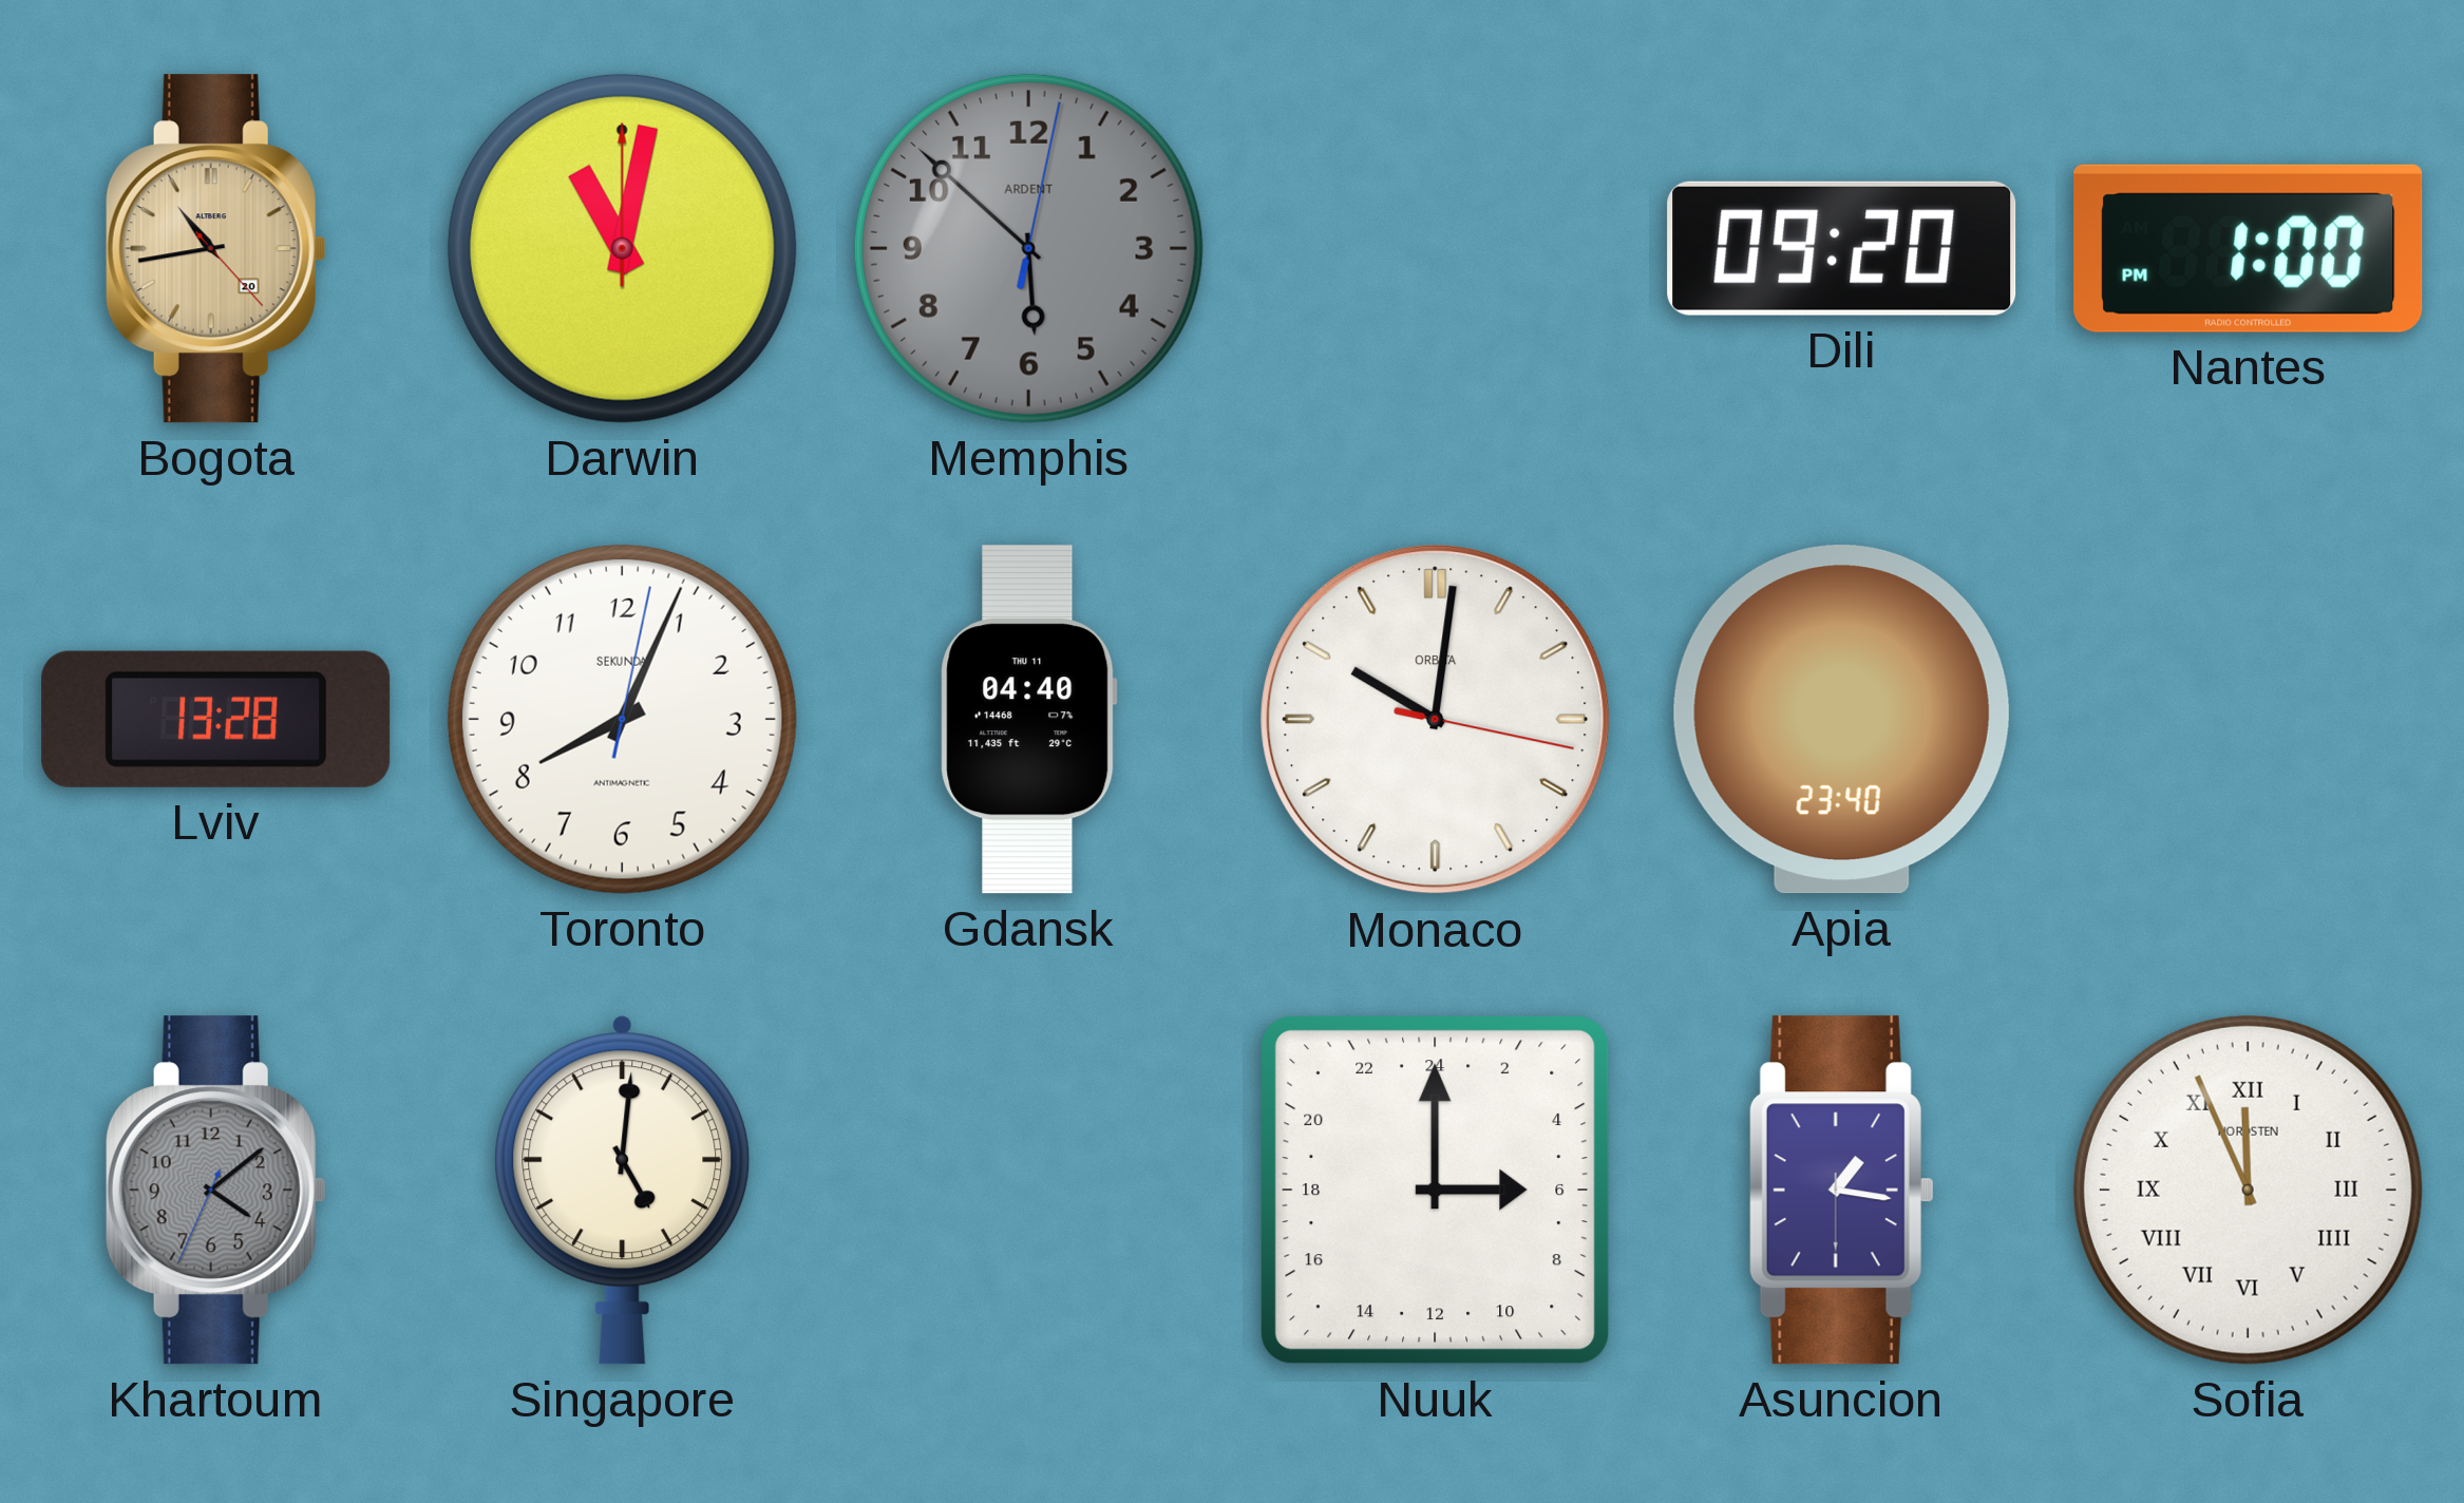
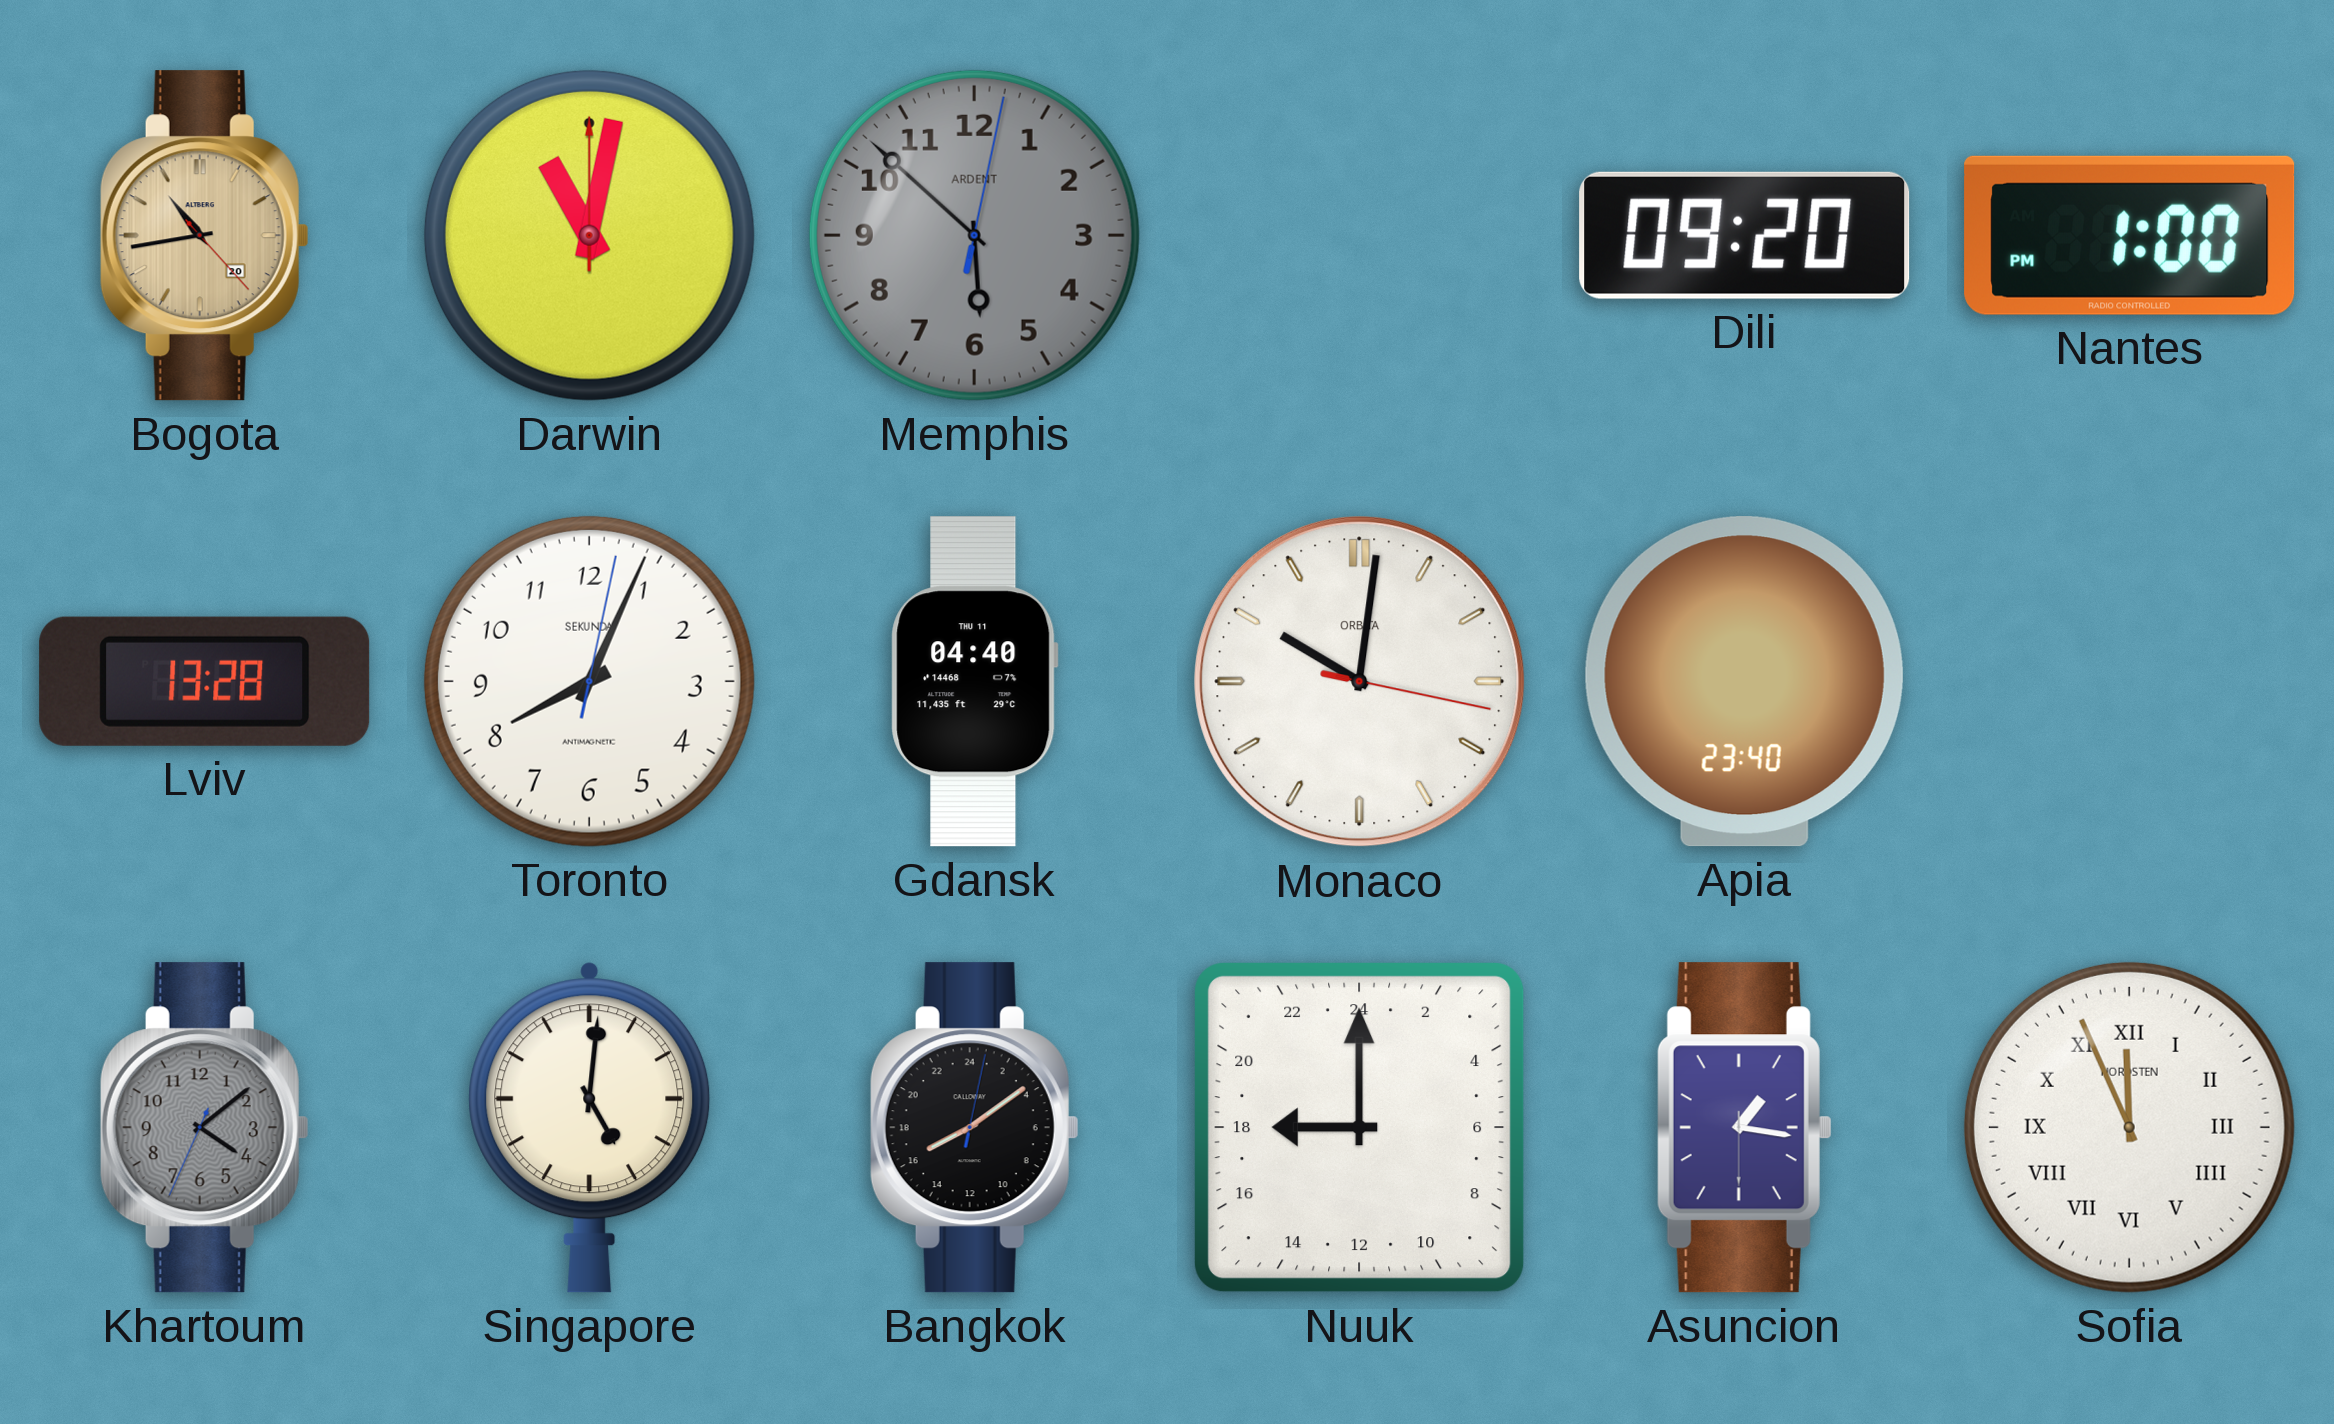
Bangkok: none -> 16:09
Nuuk: 6:00 -> 18:00
